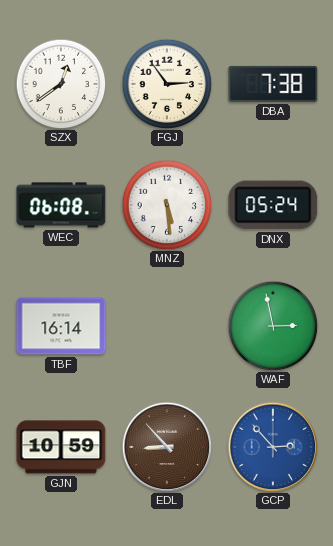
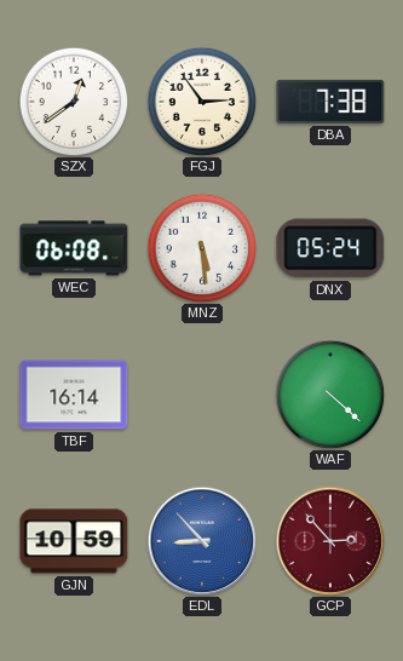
WAF: 2:58 -> 4:22
EDL dial: brown -> blue
GCP dial: blue -> burgundy
